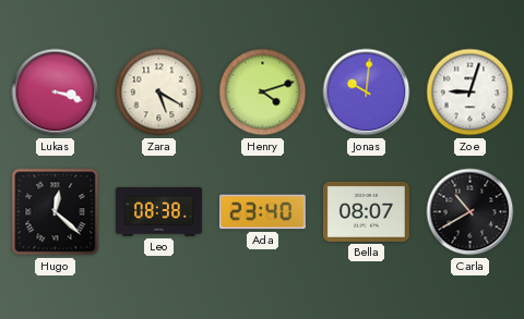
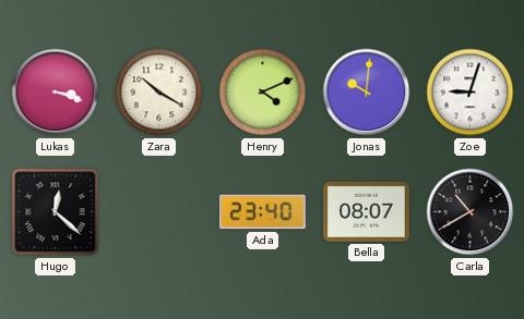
Zara: 5:20 -> 10:20
Henry: 4:12 -> 4:11
Leo: 08:38 -> none
